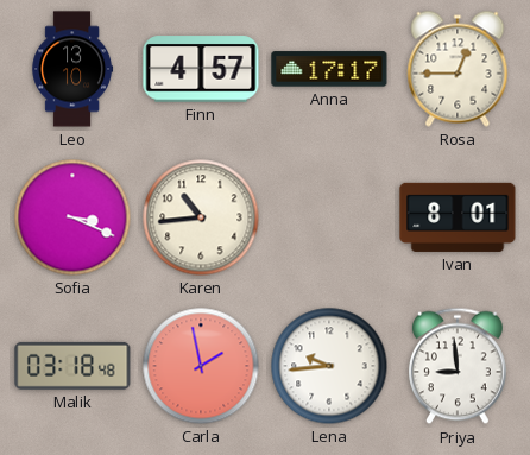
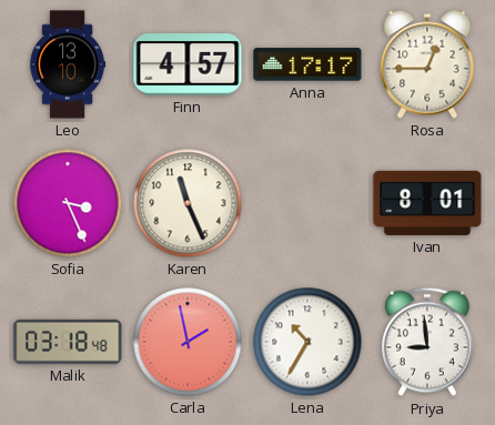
Sofia: 3:19 -> 3:26
Karen: 10:44 -> 11:26
Lena: 9:44 -> 10:35
